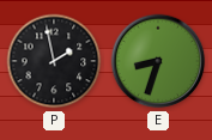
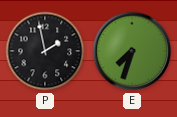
E: 8:33 -> 7:33
